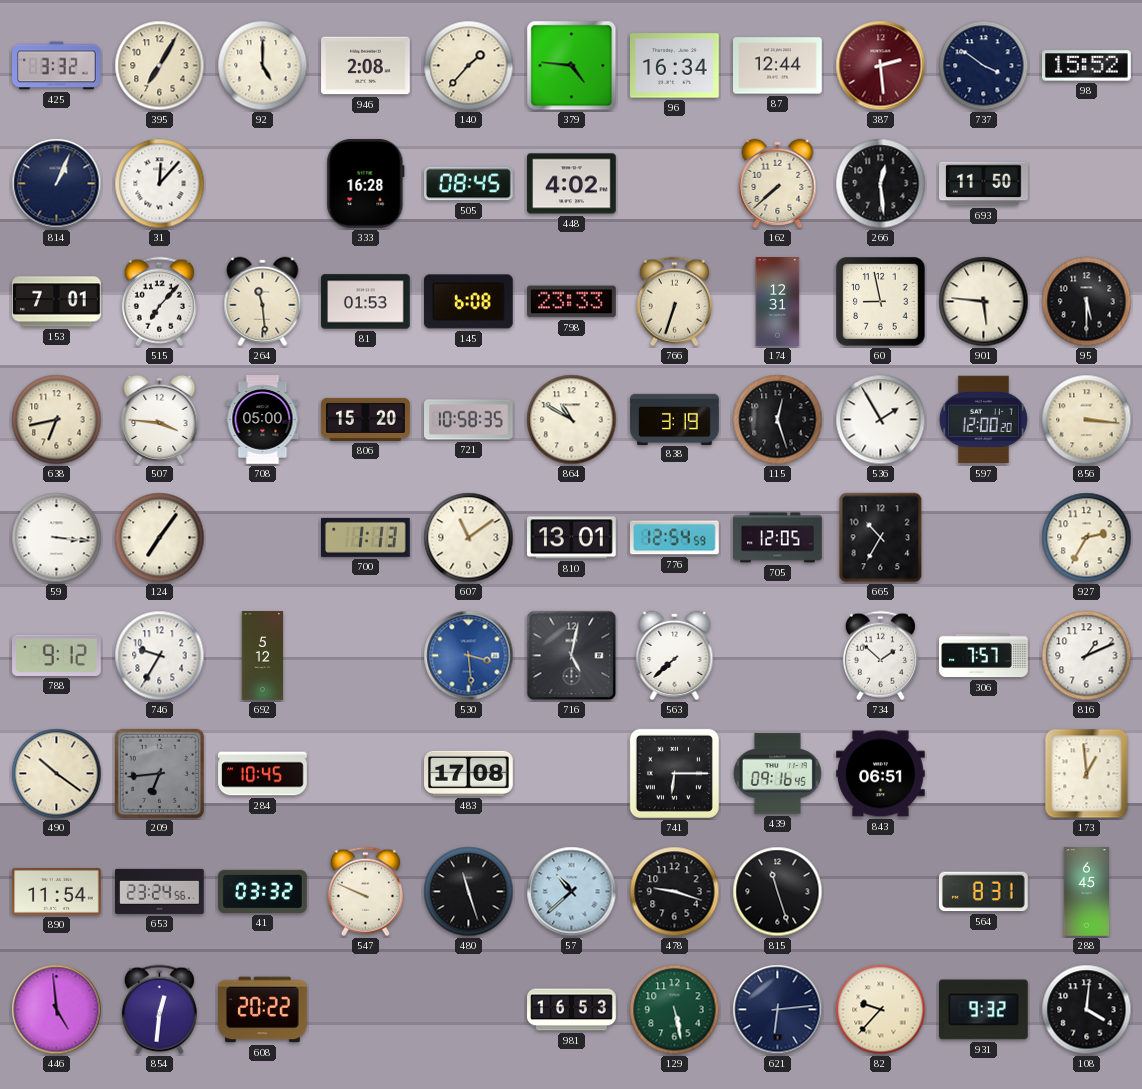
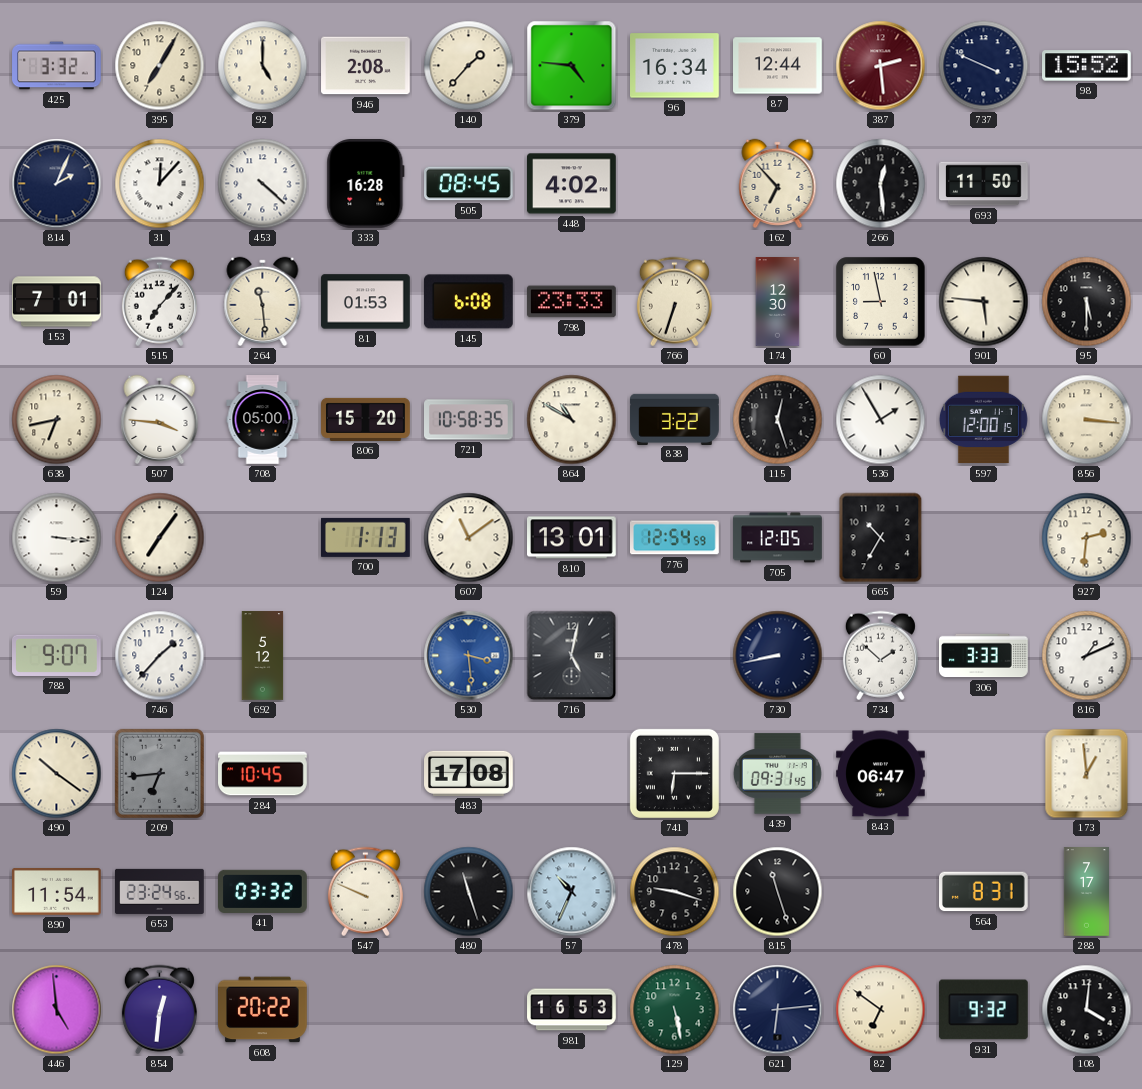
737: 3:51 -> 3:49
814: 1:04 -> 2:04
453: none -> 4:22
162: 7:38 -> 6:53
174: 12:31 -> 12:30
838: 3:19 -> 3:22
597: 12:00:20 -> 12:00:15
927: 2:35 -> 2:31
788: 9:12 -> 9:07
746: 9:35 -> 1:37
563: 7:38 -> none
730: none -> 8:43
306: 7:57 -> 3:33
439: 09:16 -> 09:31
843: 06:51 -> 06:47
57: 10:38 -> 10:34
288: 6:45 -> 7:17
82: 9:37 -> 6:51
